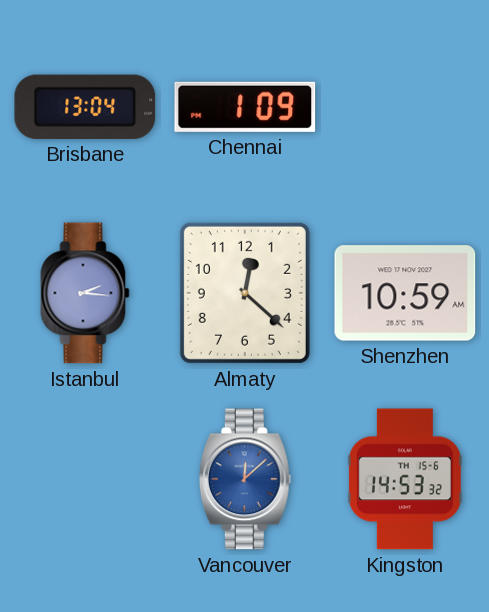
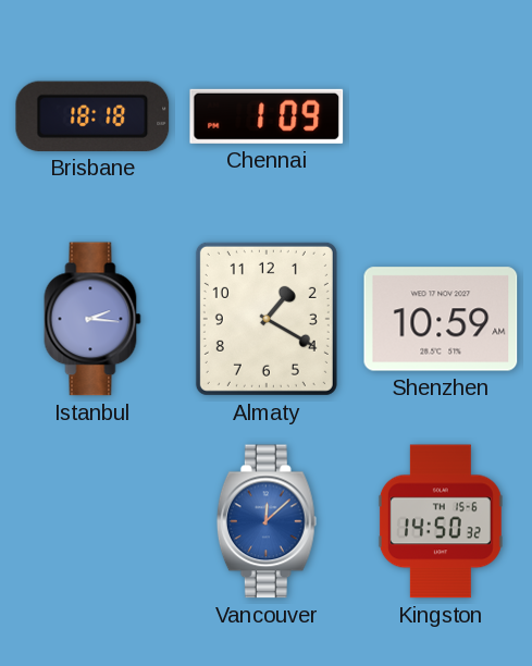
Brisbane: 13:04 -> 18:18
Almaty: 12:22 -> 1:20
Kingston: 14:53 -> 14:50
